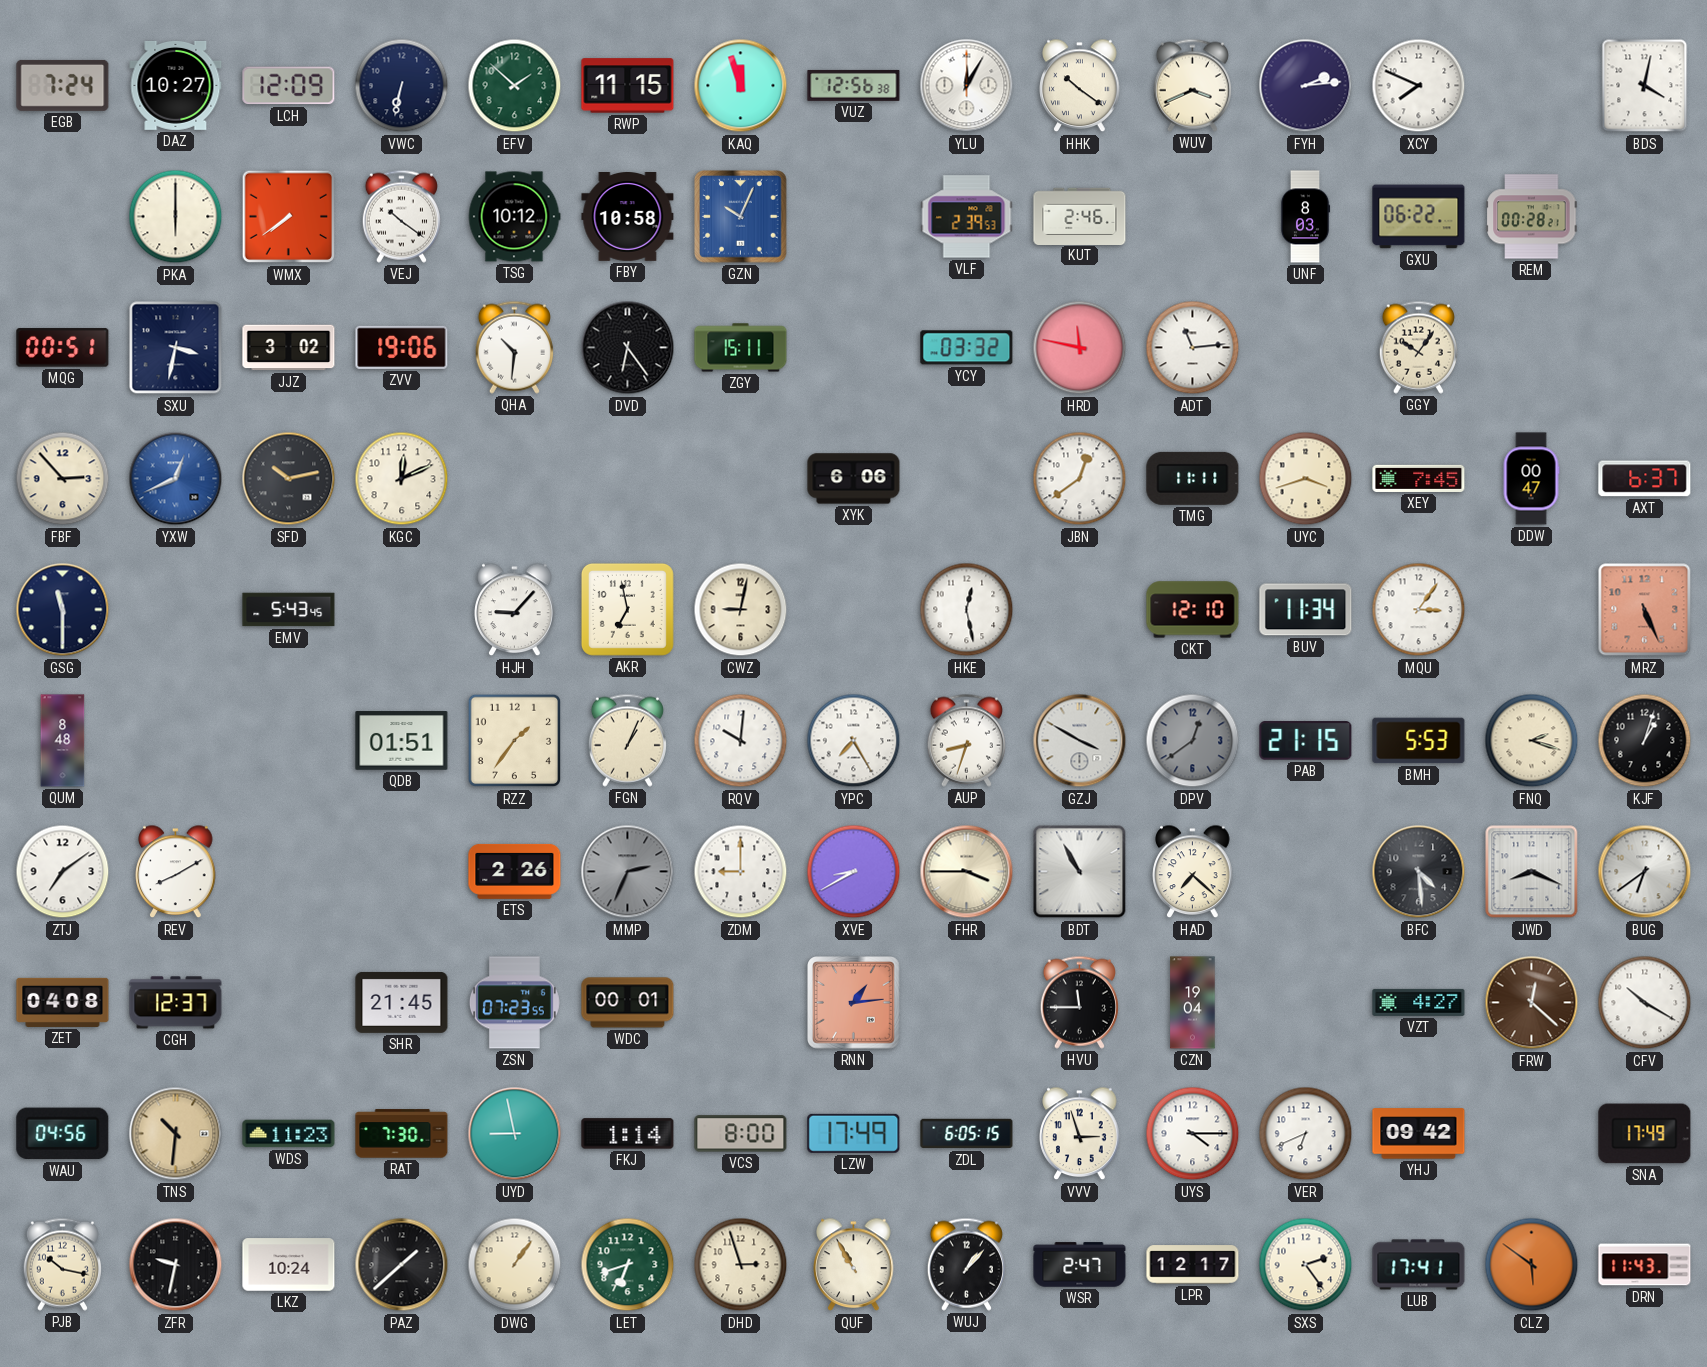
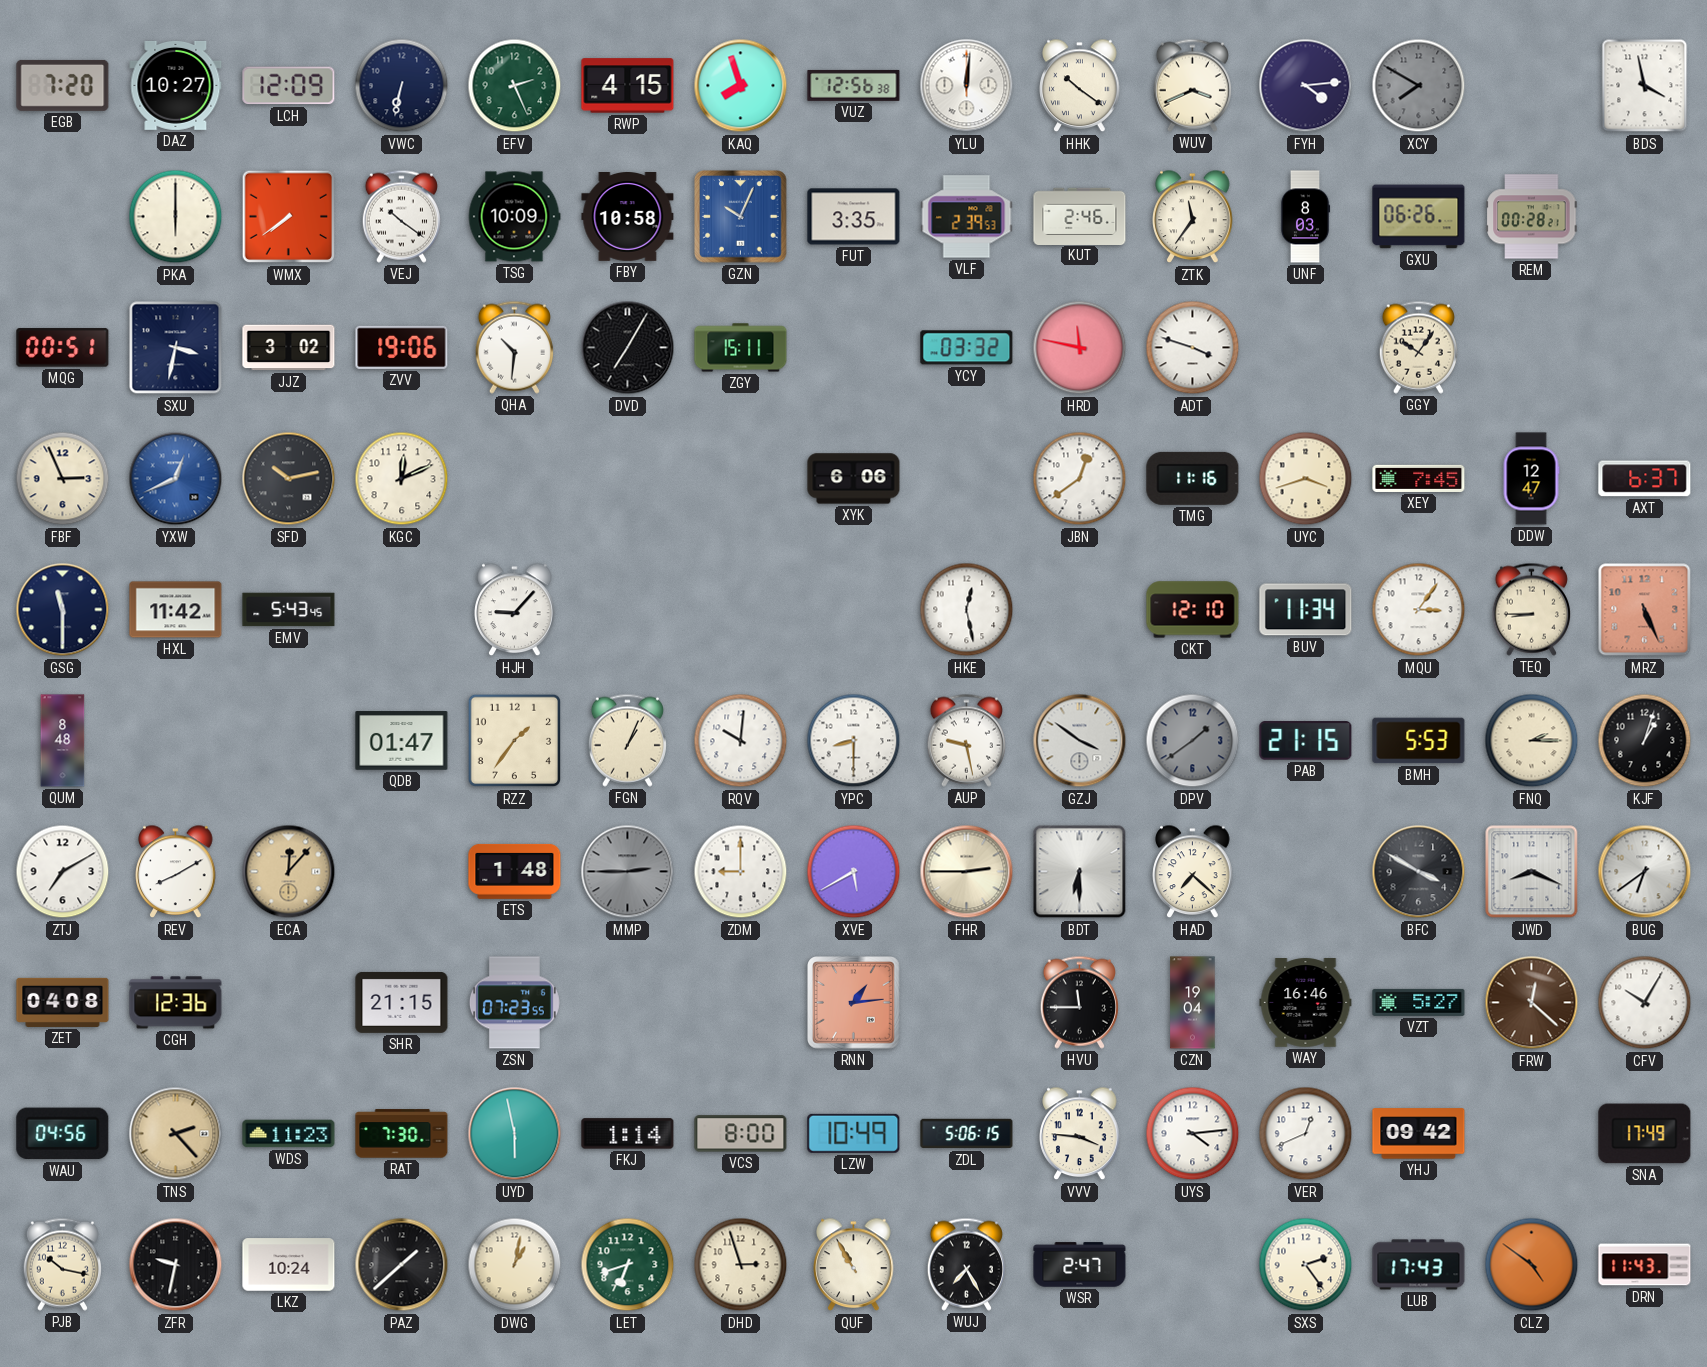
EGB: 7:24 -> 7:20
EFV: 1:52 -> 2:26
RWP: 11:15 -> 4:15
KAQ: 11:57 -> 7:57
YLU: 12:05 -> 12:01
FYH: 2:14 -> 4:14
XCY: 7:49 -> 7:50
XCY dial: white -> grey
BDS: 4:02 -> 3:58
TSG: 10:12 -> 10:09
FUT: none -> 3:35
ZTK: none -> 11:36
GXU: 06:22 -> 06:26
DVD: 6:24 -> 7:05
ADT: 11:14 -> 3:48
FBF: 2:53 -> 2:56
TMG: 11:11 -> 11:16
DDW: 00:47 -> 12:47
HXL: none -> 11:42
AKR: 6:58 -> none
CWZ: 9:02 -> none
TEQ: none -> 8:45
QDB: 01:51 -> 01:47
YPC: 7:25 -> 8:30
AUP: 8:33 -> 9:28
GZJ: 3:50 -> 3:51
DPV: 12:39 -> 1:39
FNQ: 2:18 -> 2:15
ZTJ: 7:09 -> 7:10
ECA: none -> 12:07
ETS: 2:26 -> 1:48
MMP: 2:34 -> 2:45
XVE: 8:40 -> 5:40
FHR: 3:45 -> 2:45
BDT: 10:55 -> 6:30
BFC: 4:29 -> 3:50
CGH: 12:37 -> 12:36
SHR: 21:45 -> 21:15
WDC: 00:01 -> none
WAY: none -> 16:46
VZT: 4:27 -> 5:27
CFV: 10:20 -> 10:05
TNS: 10:31 -> 2:23
UYD: 8:58 -> 5:58
LZW: 17:49 -> 10:49
ZDL: 6:05 -> 5:06
VVV: 2:57 -> 3:46
UYS: 4:15 -> 4:14
VER: 6:41 -> 12:41
DWG: 1:06 -> 1:02
WUJ: 1:07 -> 7:25
LPR: 12:17 -> none
LUB: 17:41 -> 17:43
CLZ: 5:51 -> 4:51
